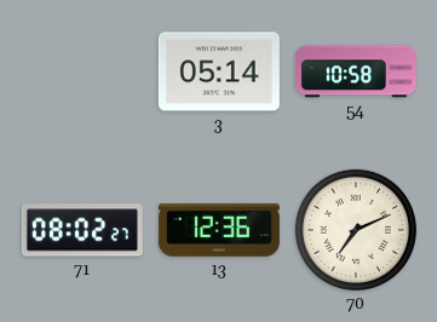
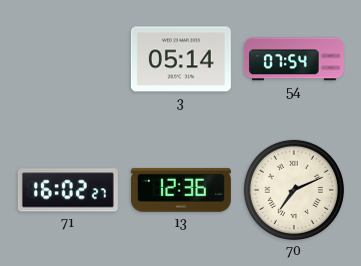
54: 10:58 -> 07:54
71: 08:02 -> 16:02
